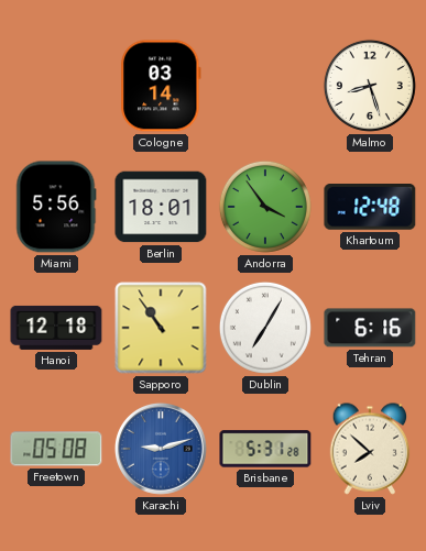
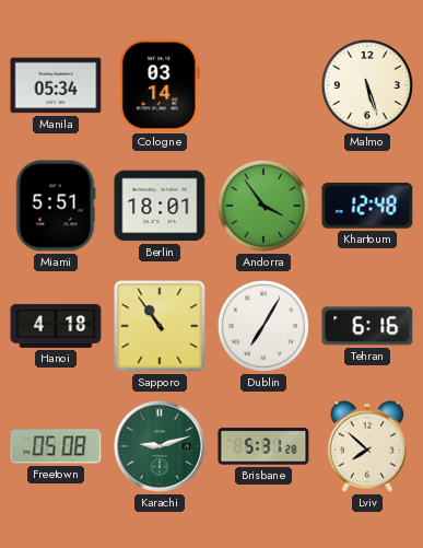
Manila: none -> 05:34
Malmo: 8:27 -> 5:27
Miami: 5:56 -> 5:51
Hanoi: 12:18 -> 4:18
Karachi dial: blue -> green
